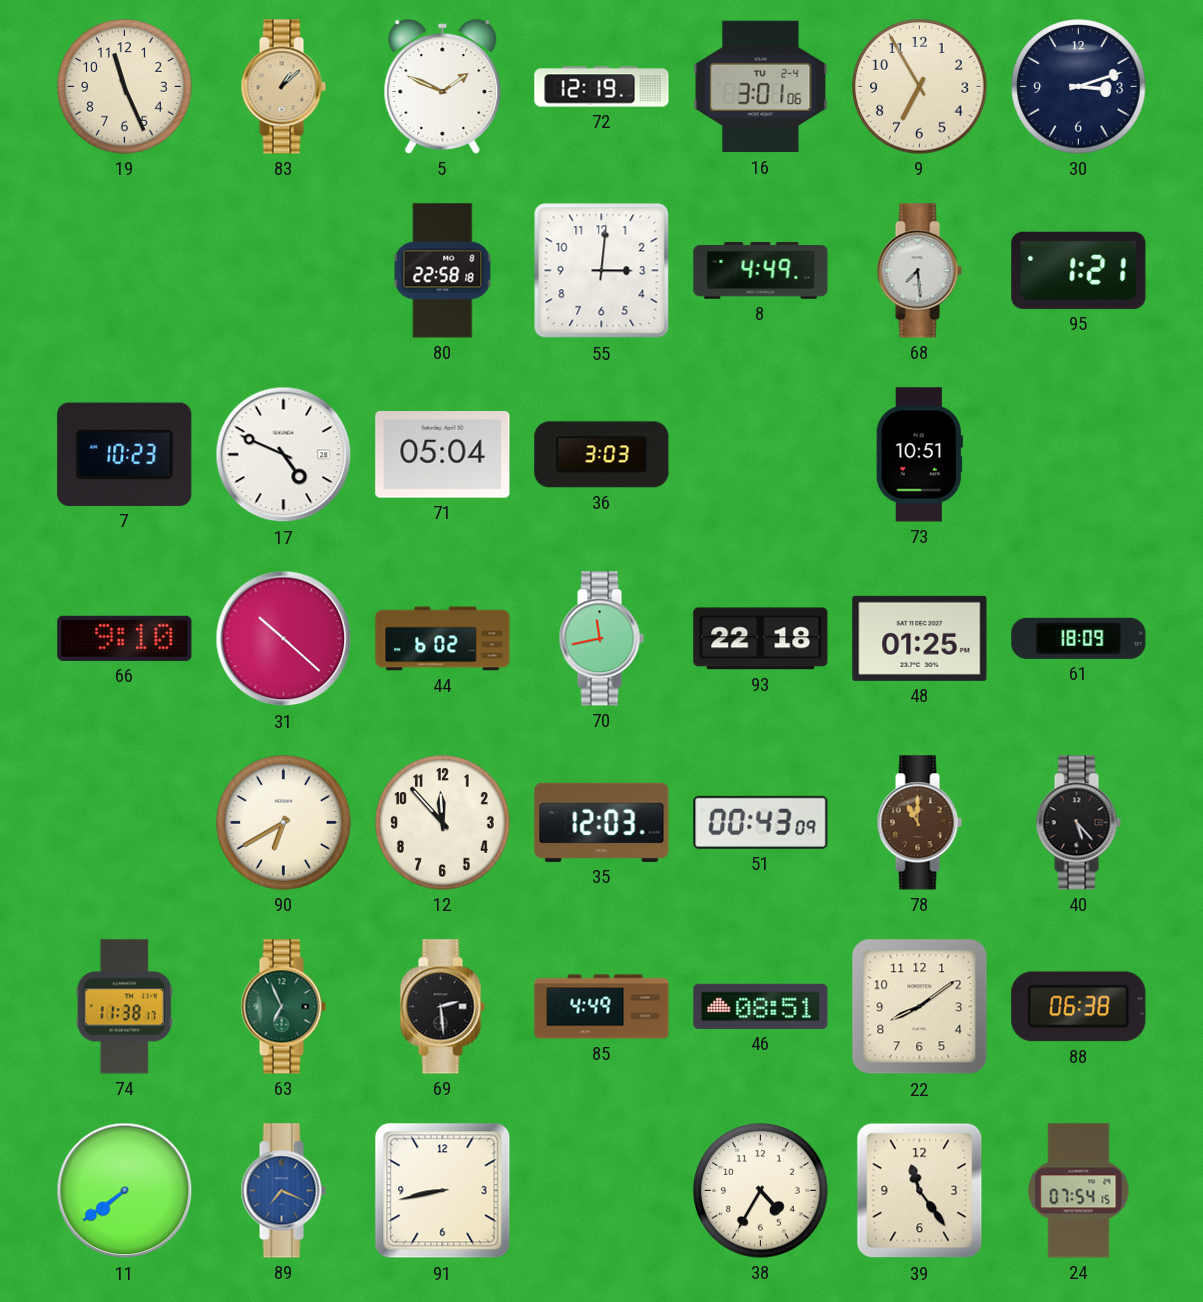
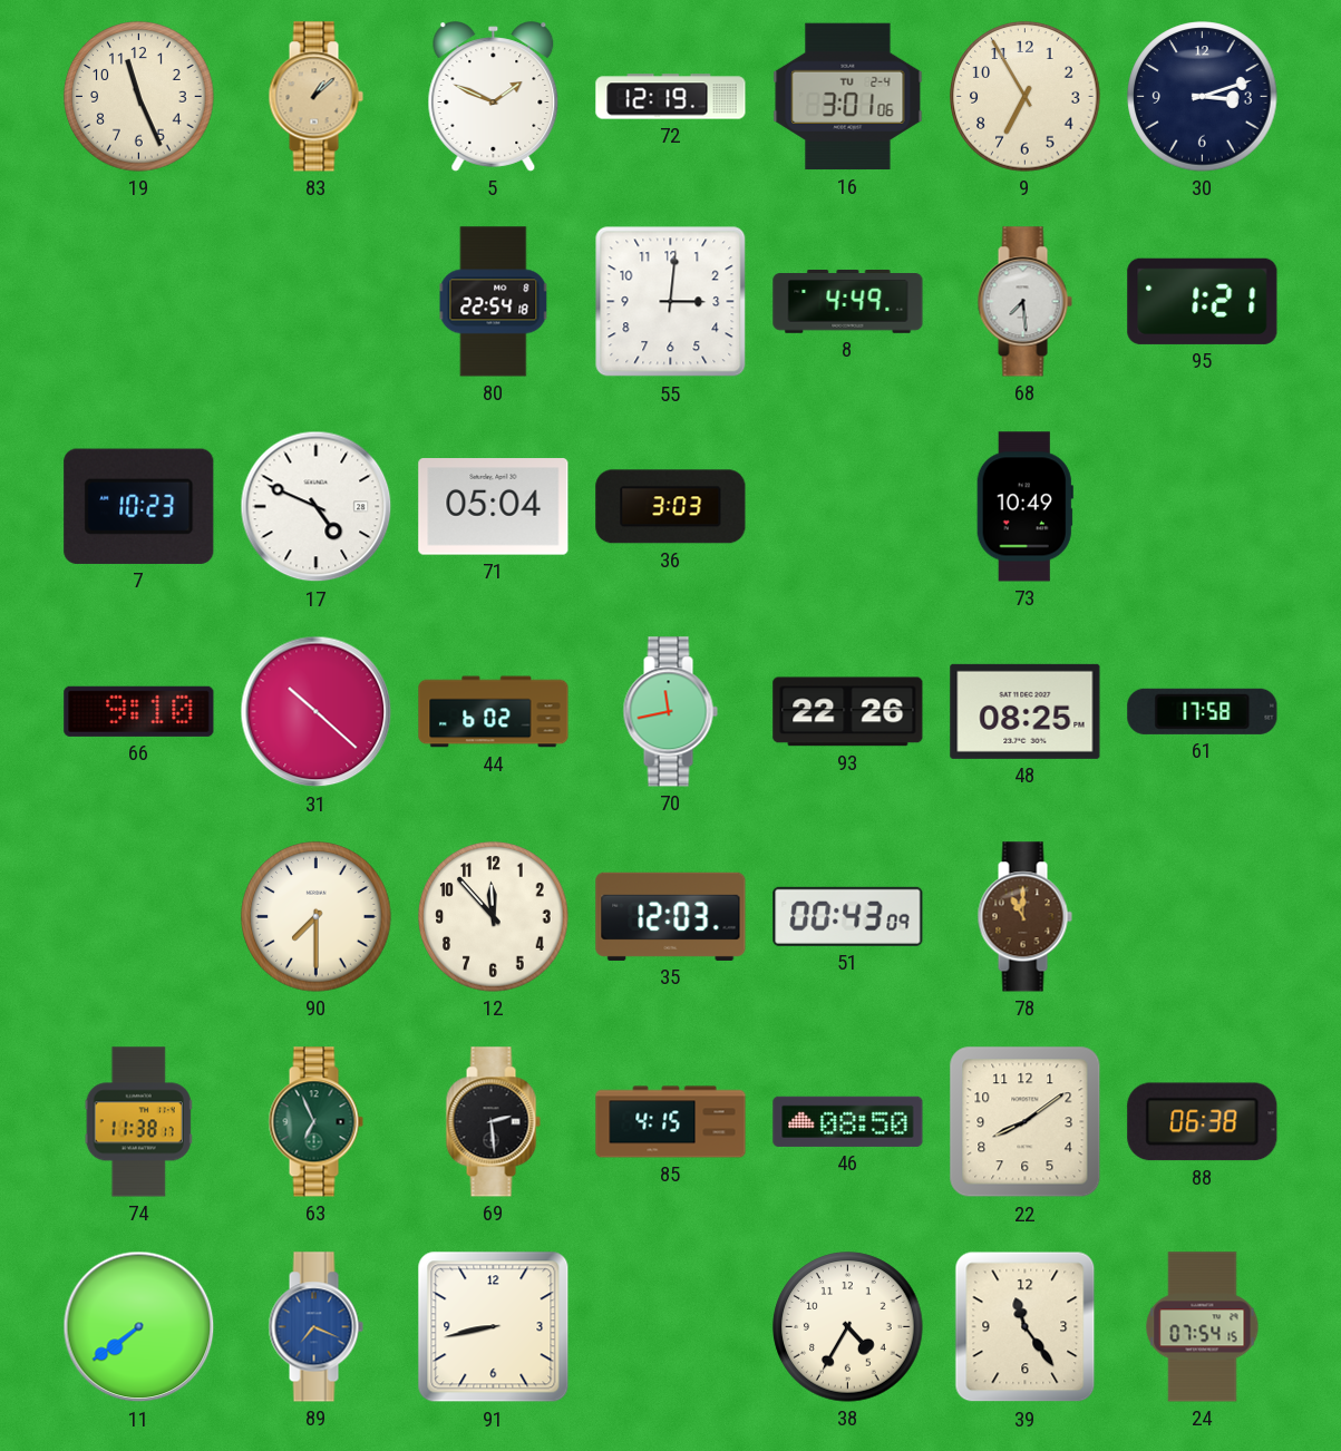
80: 22:58 -> 22:54
73: 10:51 -> 10:49
93: 22:18 -> 22:26
48: 01:25 -> 08:25
61: 18:09 -> 17:58
90: 6:40 -> 7:30
40: 5:23 -> none
85: 4:49 -> 4:15
46: 08:51 -> 08:50
